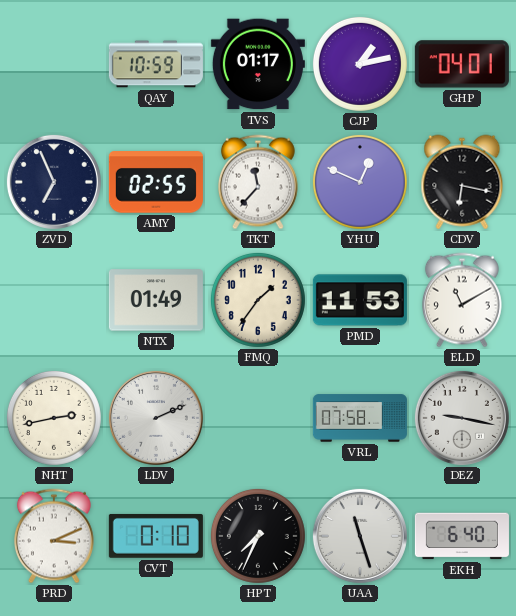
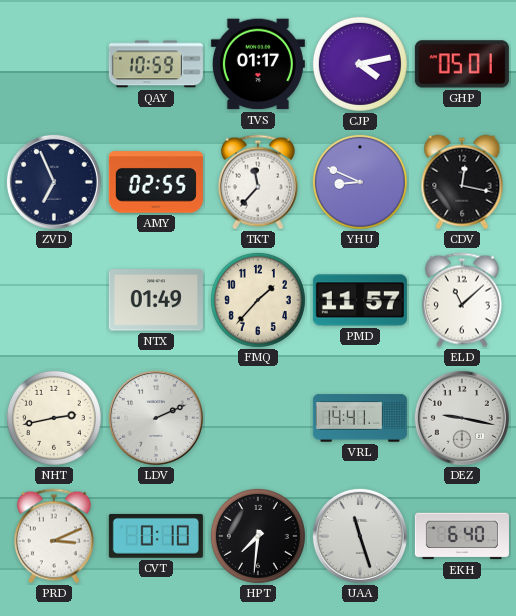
CJP: 1:13 -> 4:13
GHP: 04:01 -> 05:01
YHU: 12:49 -> 8:49
CDV: 6:17 -> 12:17
FMQ: 1:36 -> 1:37
PMD: 11:53 -> 11:57
ELD: 11:10 -> 11:08
VRL: 07:58 -> 14:41
HPT: 7:34 -> 7:31
